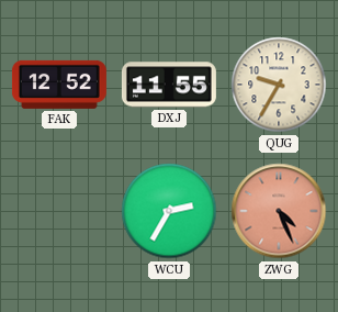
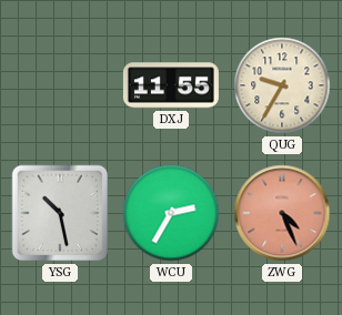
FAK: 12:52 -> none
YSG: none -> 10:28
